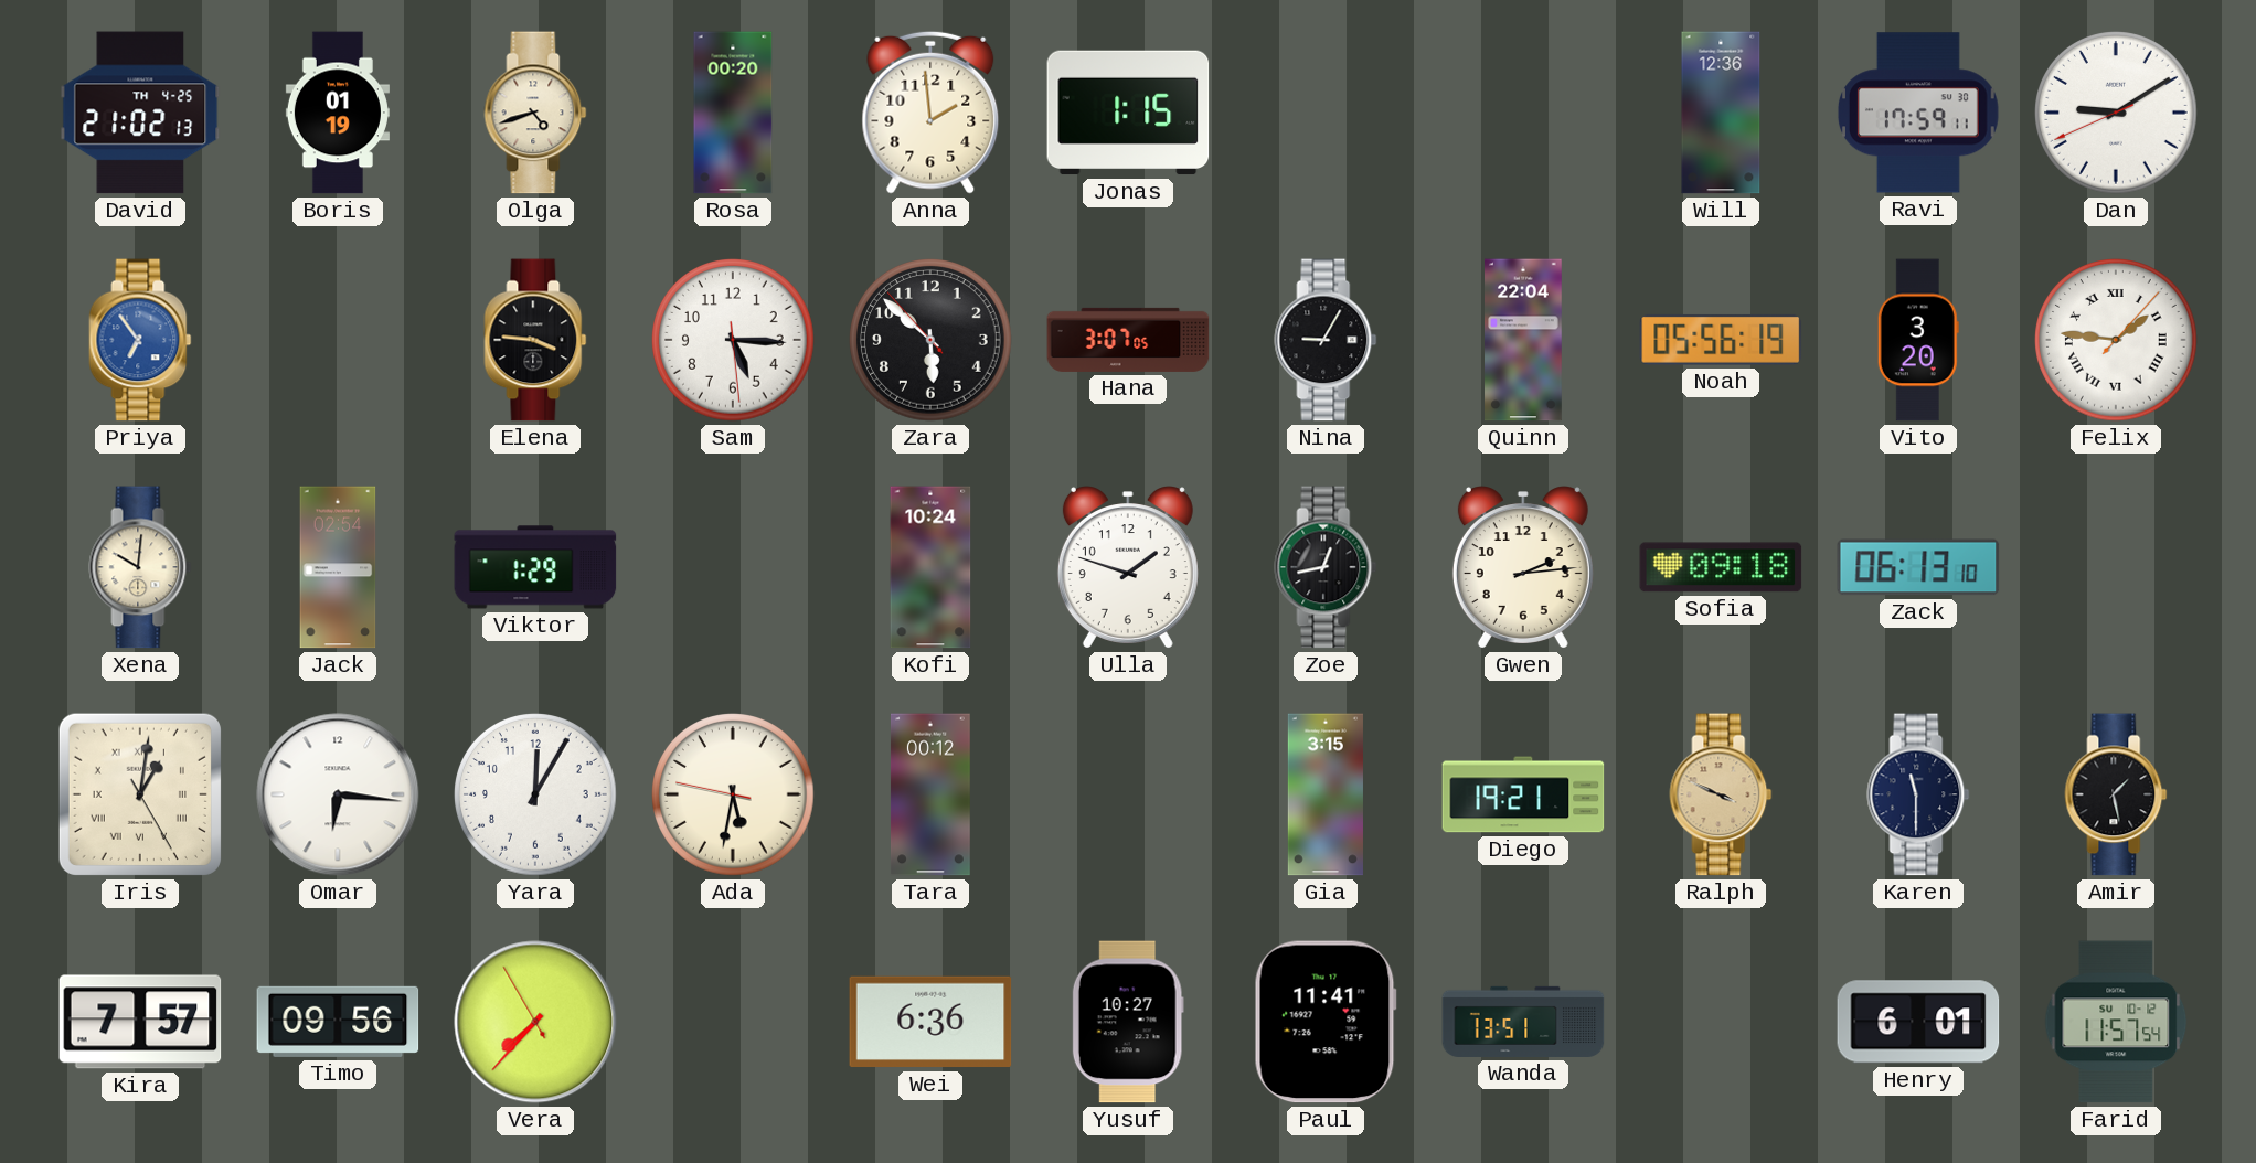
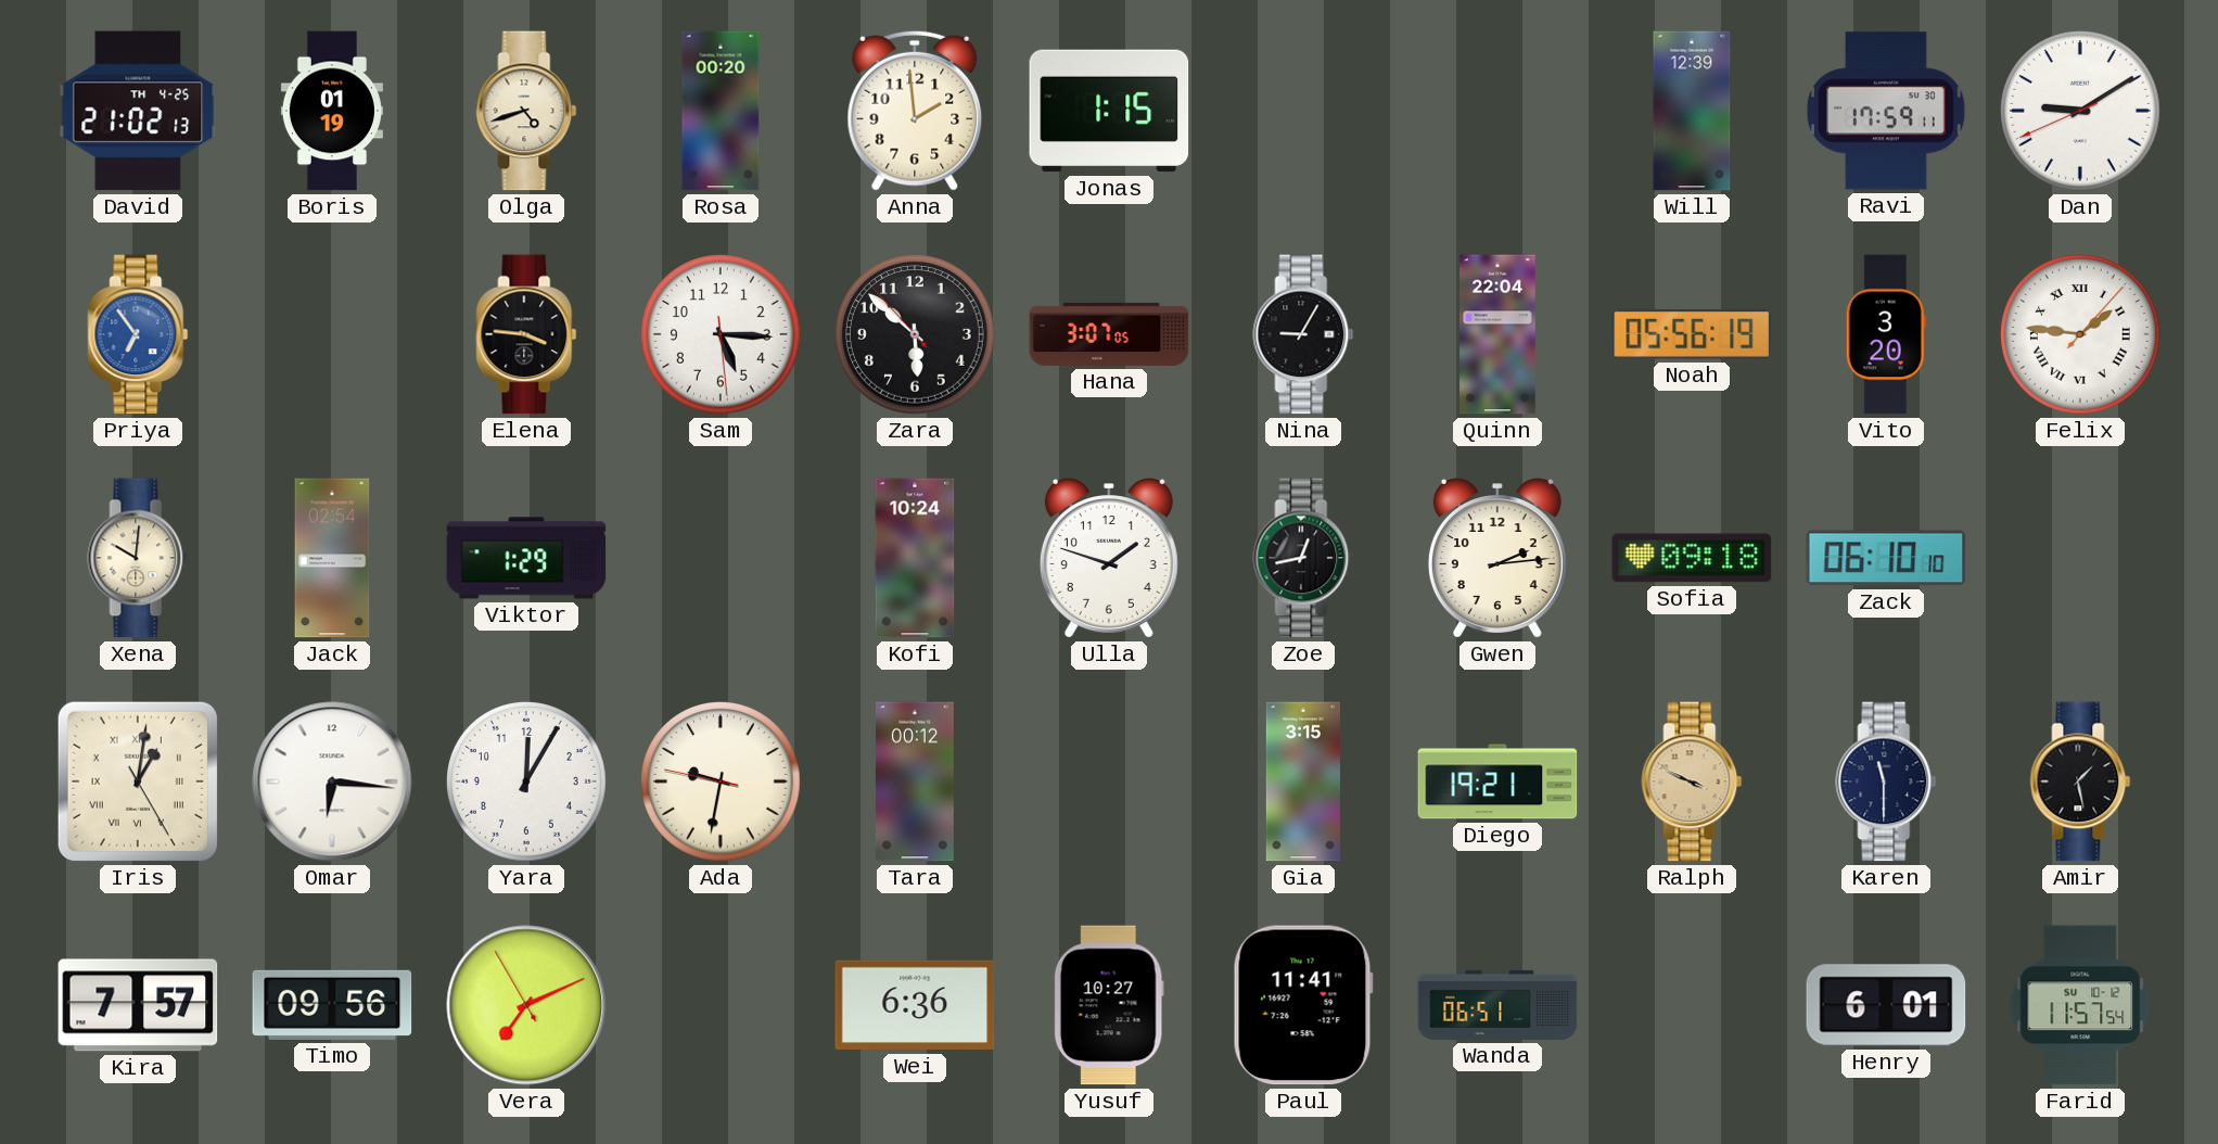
Will: 12:36 -> 12:39
Zack: 06:13 -> 06:10
Ada: 5:31 -> 9:31
Vera: 7:36 -> 7:10
Wanda: 13:51 -> 06:51
